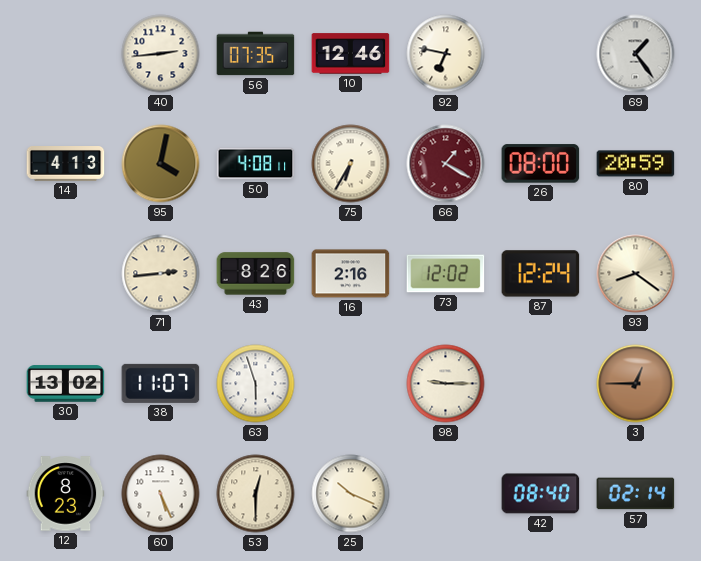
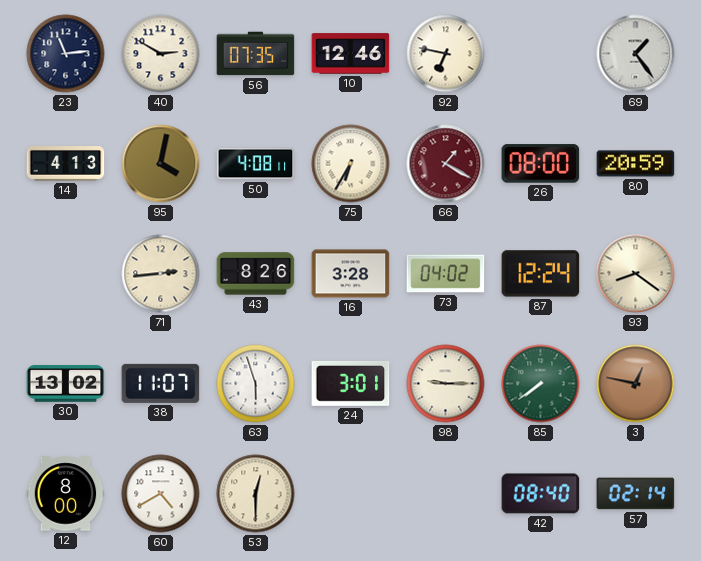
23: none -> 11:14
40: 2:44 -> 2:50
16: 2:16 -> 3:28
73: 12:02 -> 04:02
24: none -> 3:01
85: none -> 7:39
3: 12:45 -> 12:47
12: 8:23 -> 8:00
60: 5:26 -> 4:40
25: 10:19 -> none
